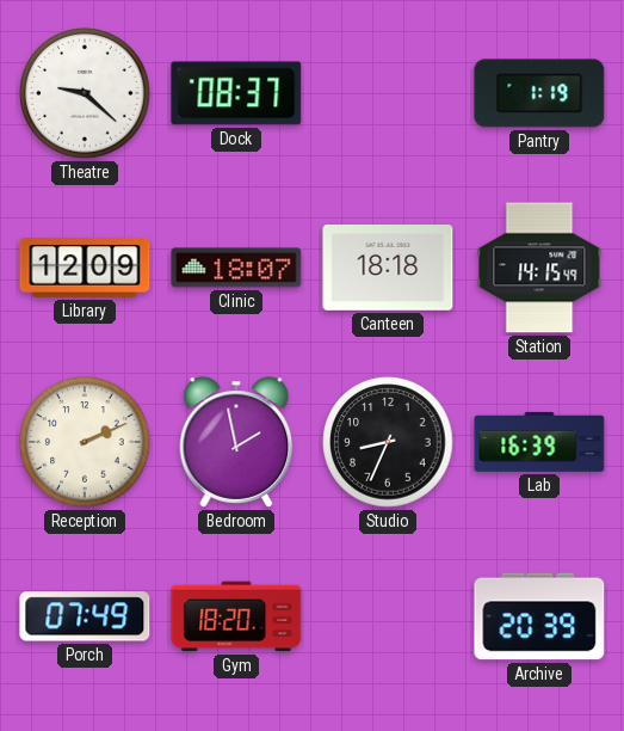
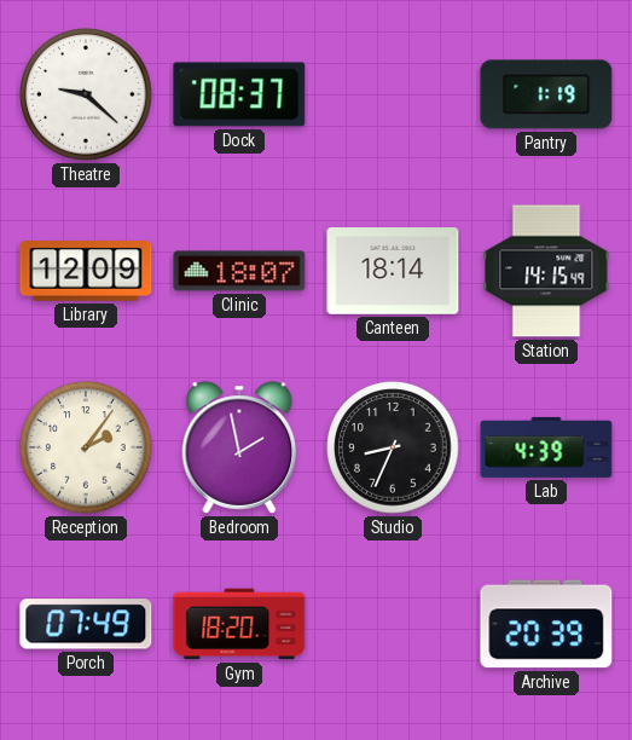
Canteen: 18:18 -> 18:14
Reception: 2:11 -> 2:06
Lab: 16:39 -> 4:39
